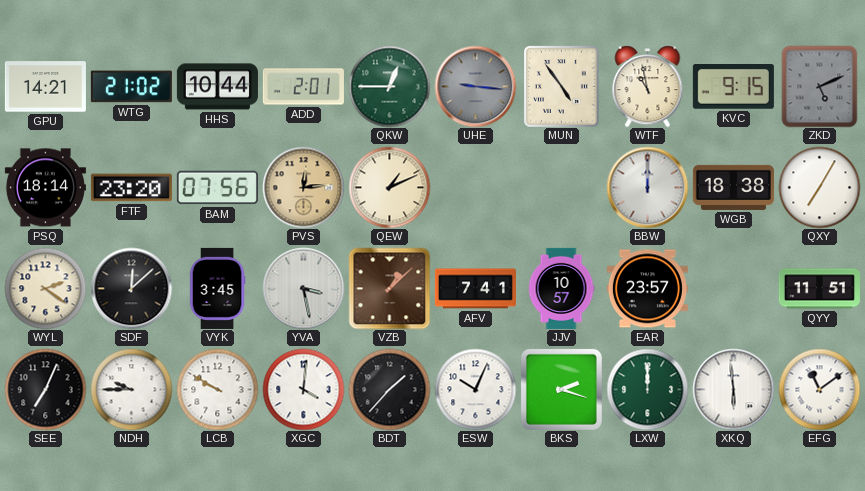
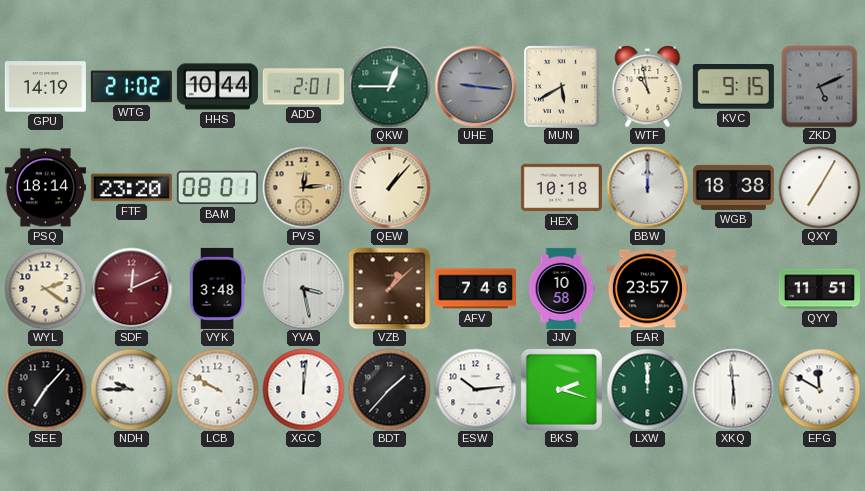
GPU: 14:21 -> 14:19
MUN: 4:54 -> 5:40
BAM: 07:56 -> 08:01
QEW: 1:11 -> 1:07
HEX: none -> 10:18
SDF: 12:08 -> 12:11
SDF dial: black -> burgundy
VYK: 3:45 -> 3:48
AFV: 7:41 -> 7:46
JJV: 10:57 -> 10:58
SEE: 7:04 -> 7:07
XGC: 4:01 -> 12:01
ESW: 10:04 -> 10:14
EFG: 11:09 -> 11:50
